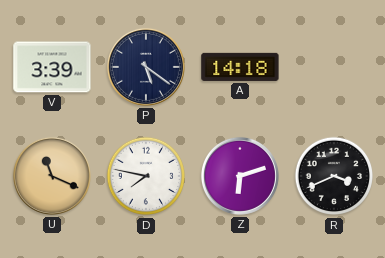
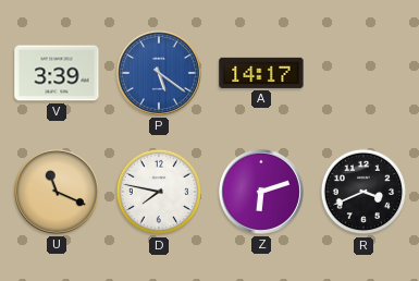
P dial: navy -> blue
A: 14:18 -> 14:17
